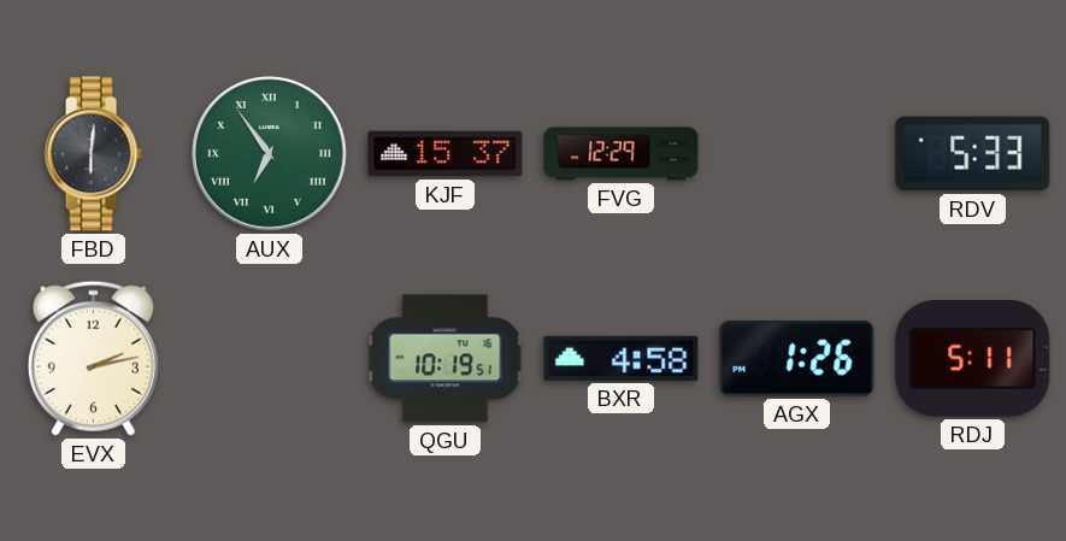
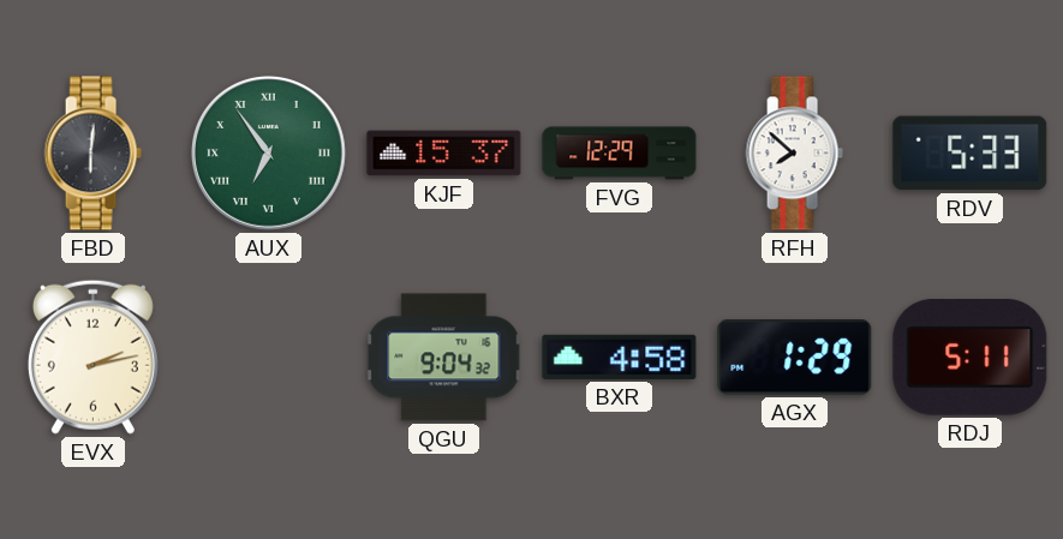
RFH: none -> 7:52
QGU: 10:19 -> 9:04
AGX: 1:26 -> 1:29
